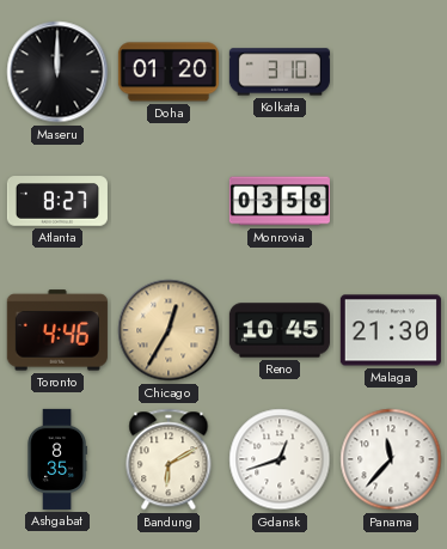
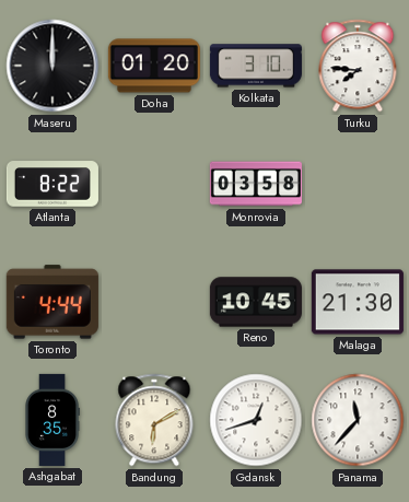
Turku: none -> 7:46
Atlanta: 8:27 -> 8:22
Toronto: 4:46 -> 4:44
Chicago: 12:35 -> none
